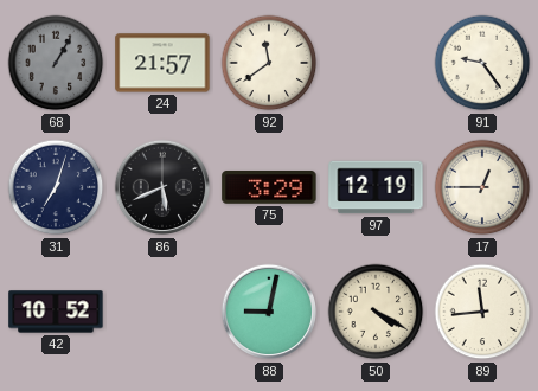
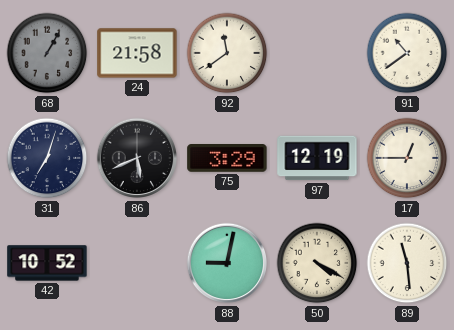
24: 21:57 -> 21:58
91: 9:24 -> 10:39
89: 11:44 -> 11:29
